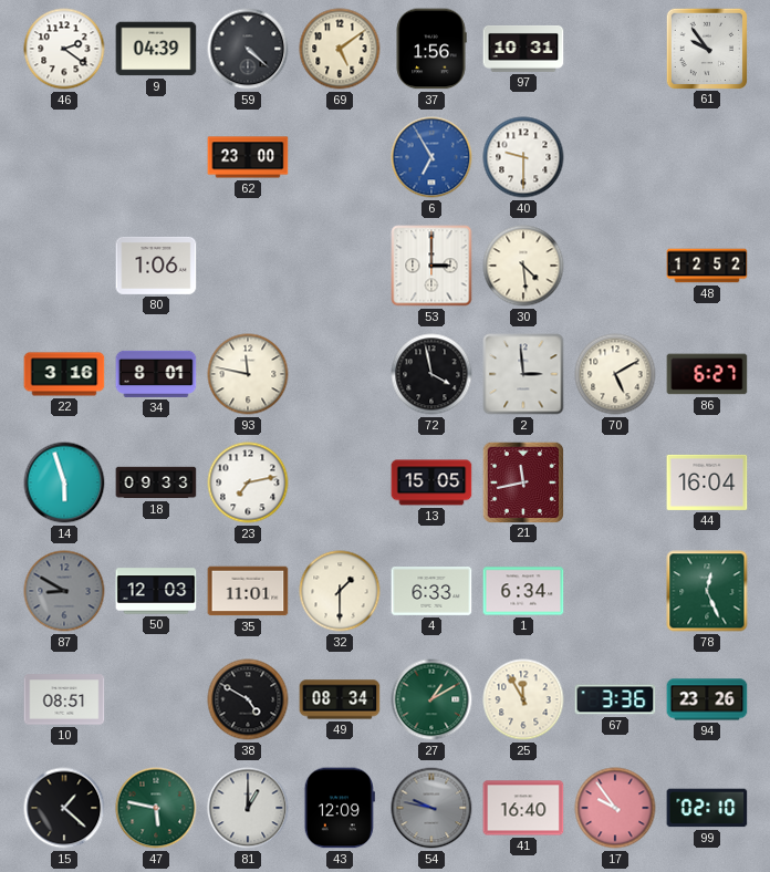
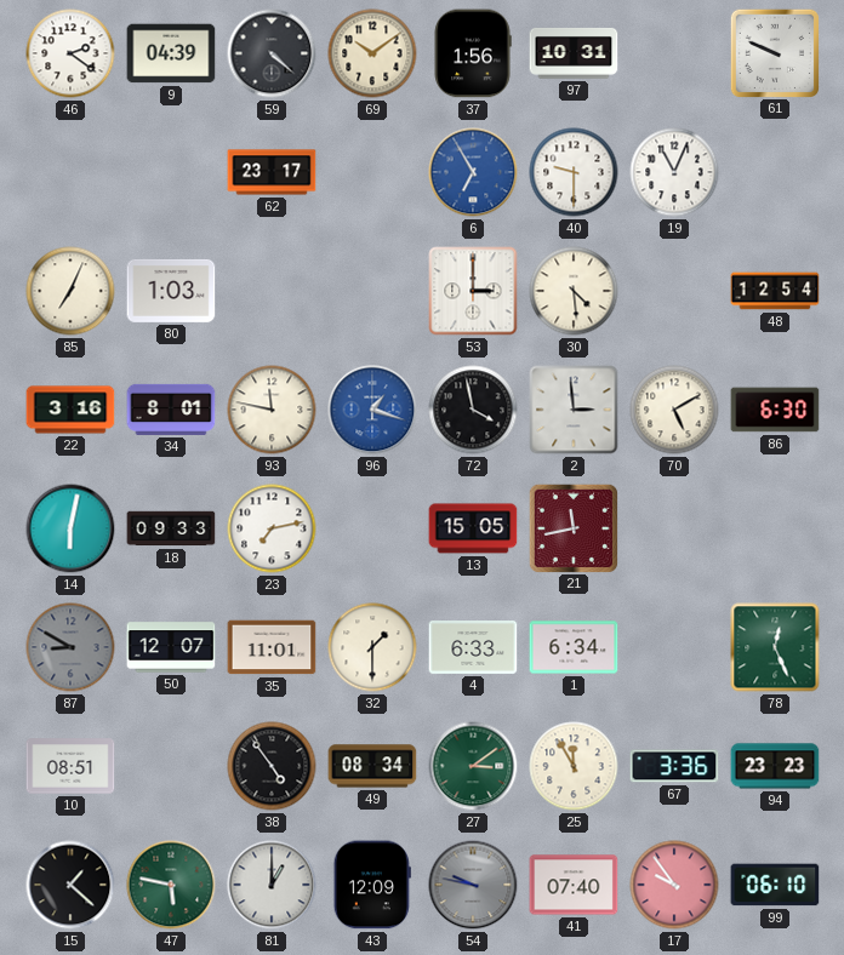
69: 5:09 -> 10:09
61: 9:54 -> 9:49
62: 23:00 -> 23:17
19: none -> 11:04
85: none -> 7:04
80: 1:06 -> 1:03
48: 12:52 -> 12:54
96: none -> 1:18
86: 6:27 -> 6:30
14: 5:57 -> 6:02
44: 16:04 -> none
50: 12:03 -> 12:07
38: 4:50 -> 4:54
27: 1:10 -> 3:09
94: 23:26 -> 23:23
41: 16:40 -> 07:40
99: 02:10 -> 06:10
